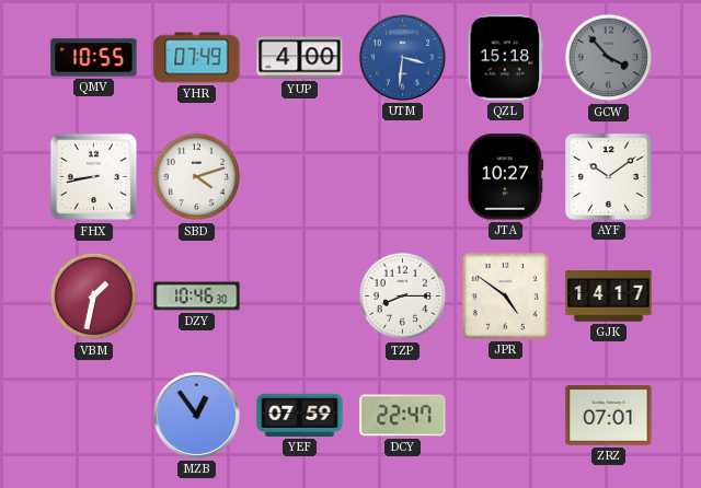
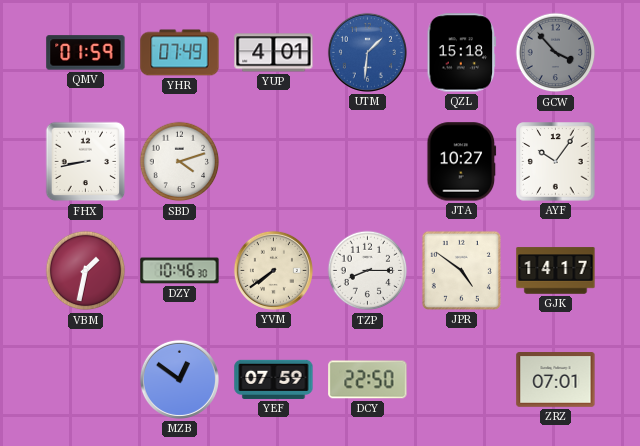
QMV: 10:55 -> 01:59
YUP: 4:00 -> 4:01
UTM: 3:31 -> 1:31
AYF: 10:09 -> 10:06
YVM: none -> 7:39
MZB: 12:54 -> 12:51
DCY: 22:47 -> 22:50
